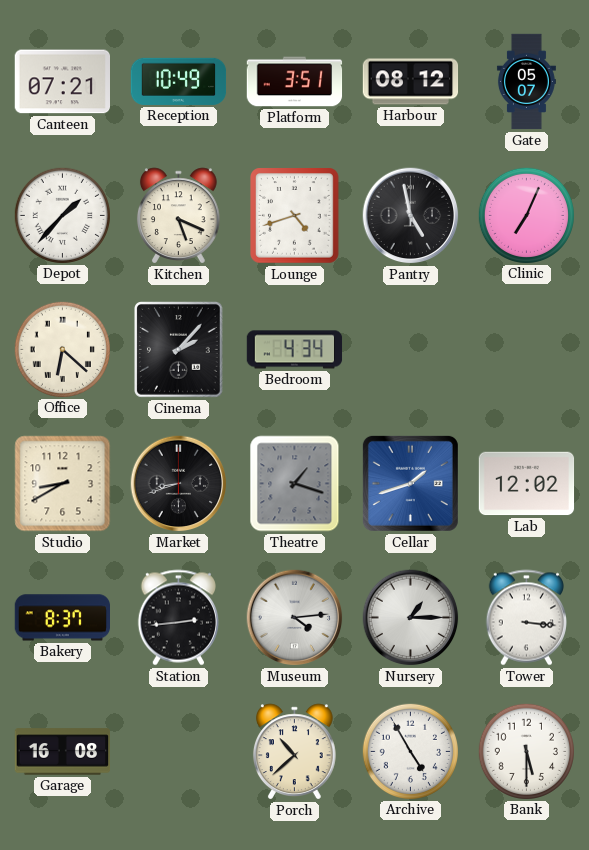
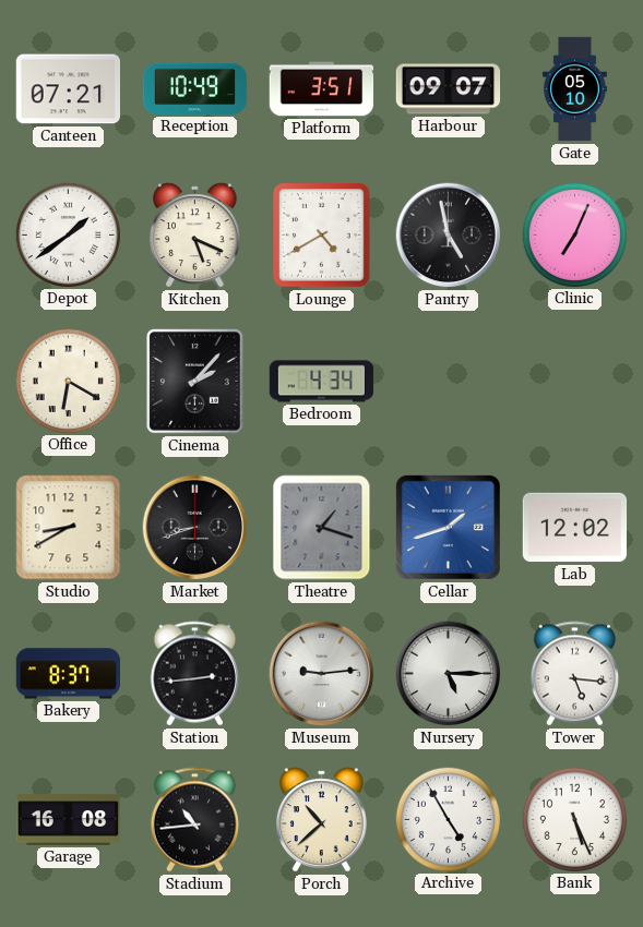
Harbour: 08:12 -> 09:07
Gate: 05:07 -> 05:10
Depot: 1:37 -> 1:39
Lounge: 4:42 -> 4:40
Office: 6:22 -> 6:20
Museum: 4:14 -> 9:14
Nursery: 1:15 -> 5:15
Tower: 3:16 -> 5:16
Stadium: none -> 10:44
Bank: 5:30 -> 5:26
